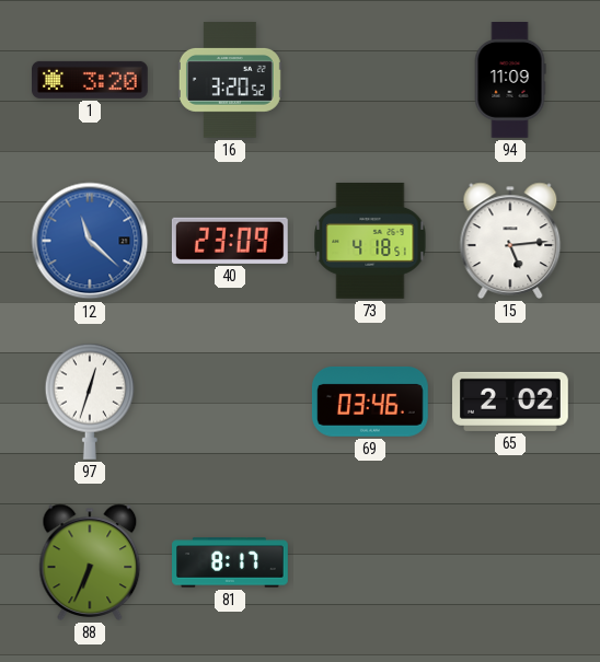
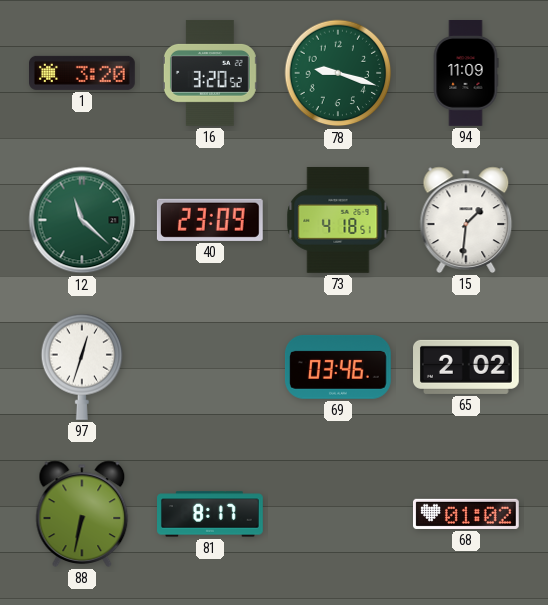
78: none -> 9:18
12 dial: blue -> green
15: 5:14 -> 1:31
88: 6:34 -> 6:32
68: none -> 01:02
